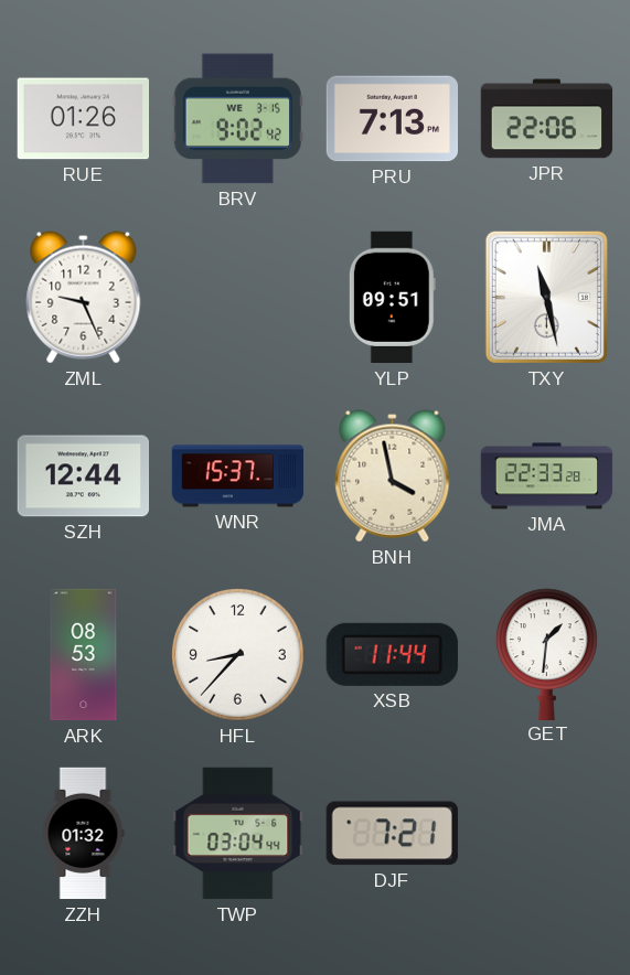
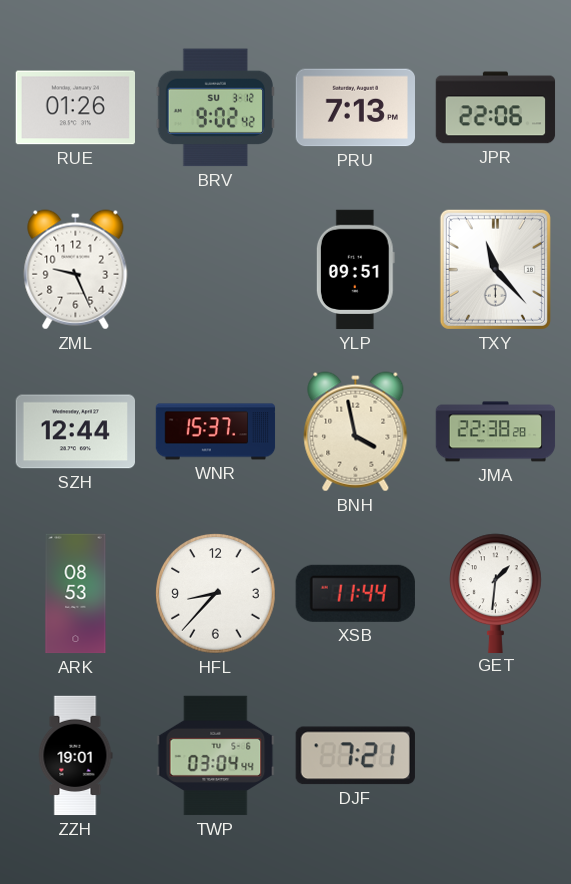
BRV date: WE 3-15 -> SU 3-12
TXY: 11:28 -> 11:23
JMA: 22:33 -> 22:38
ZZH: 01:32 -> 19:01
